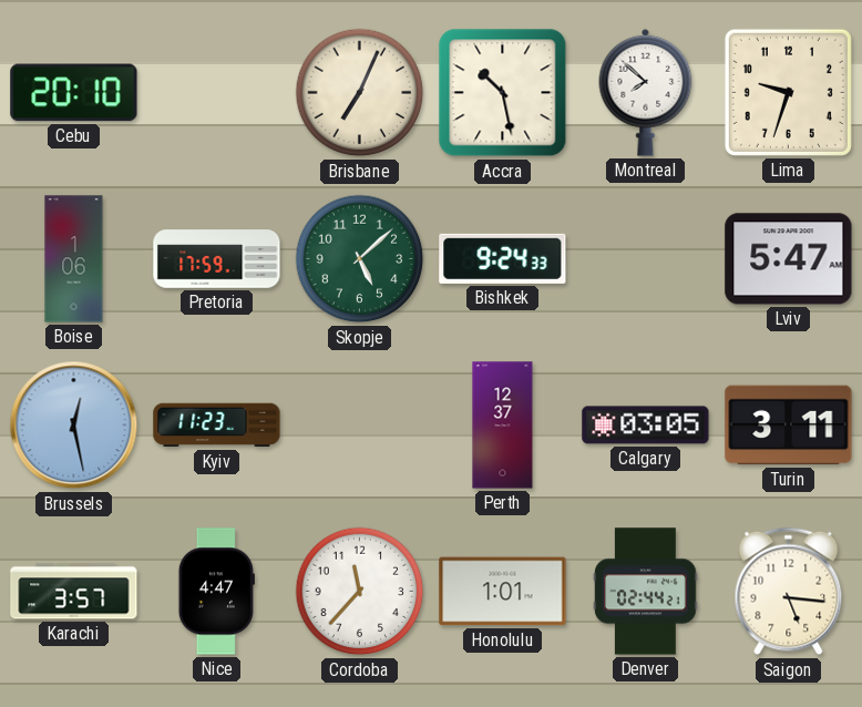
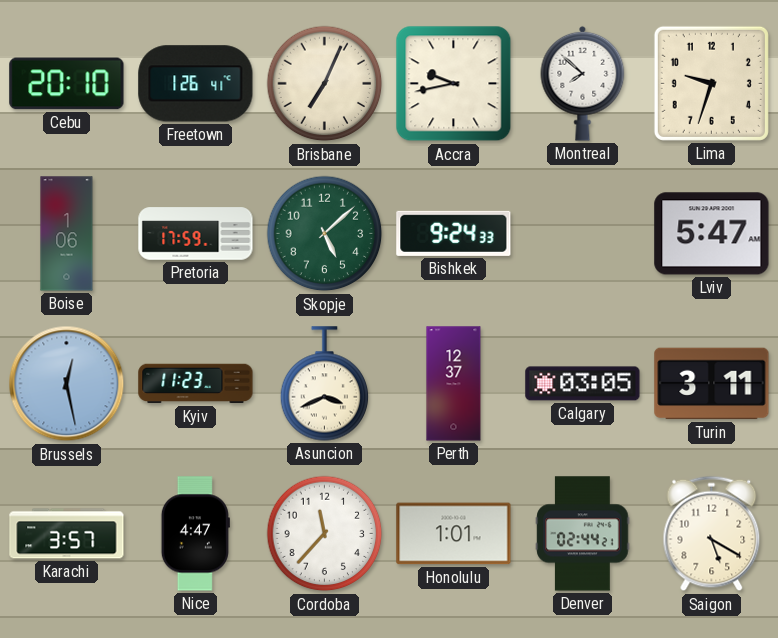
Freetown: none -> 1:26
Accra: 10:28 -> 9:43
Asuncion: none -> 3:41
Saigon: 5:16 -> 5:20
